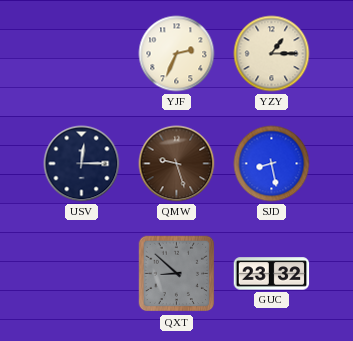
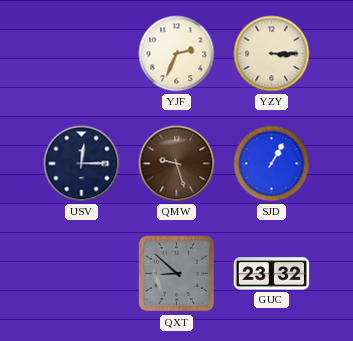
YZY: 1:15 -> 3:15
SJD: 8:28 -> 1:05
